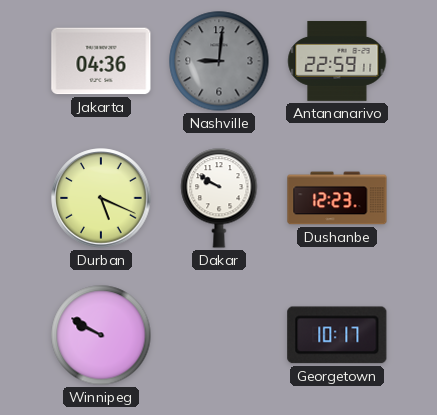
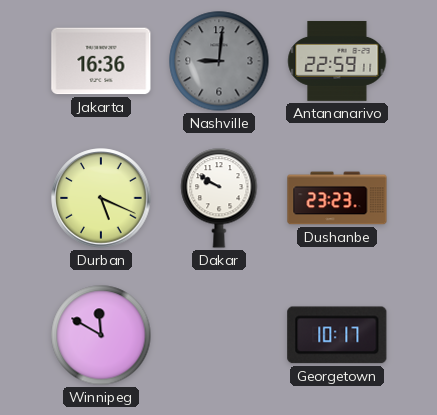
Jakarta: 04:36 -> 16:36
Dushanbe: 12:23 -> 23:23
Winnipeg: 9:50 -> 11:50
